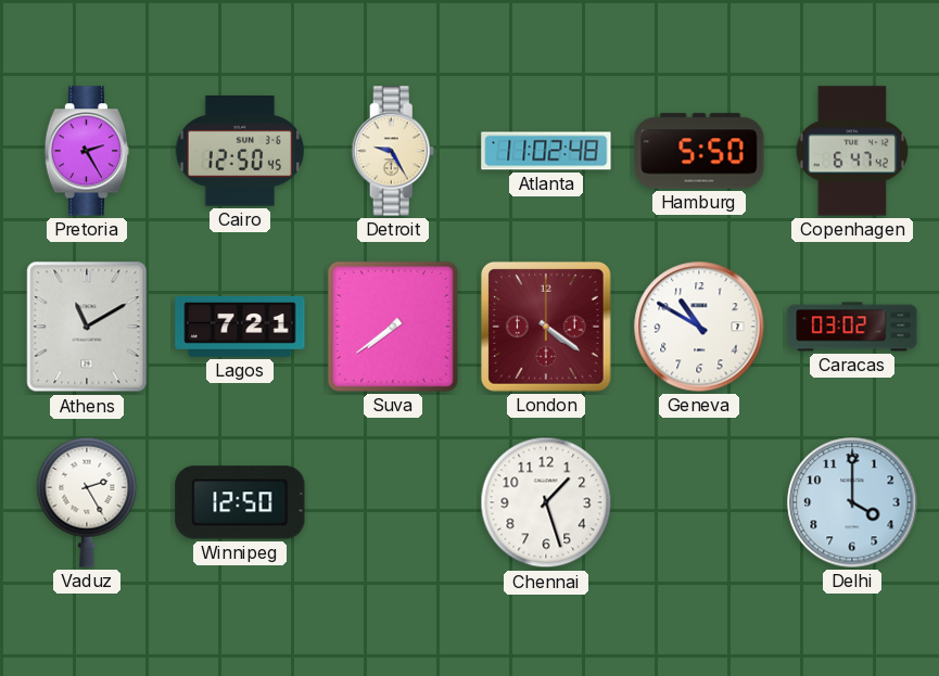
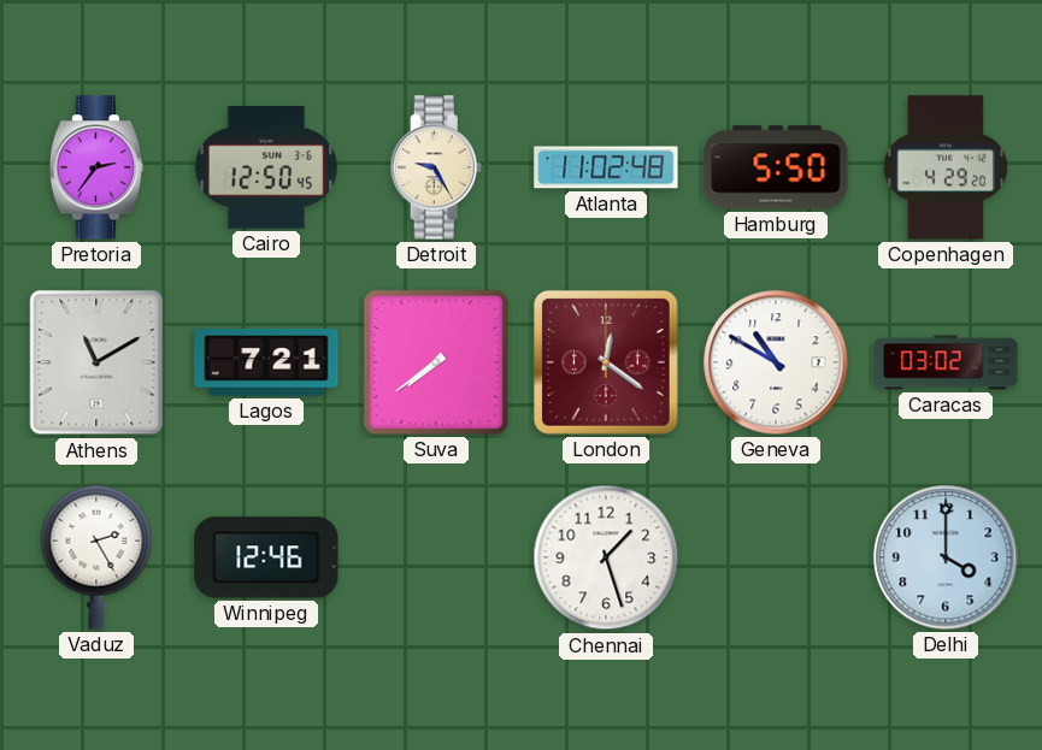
Pretoria: 2:25 -> 2:36
Copenhagen: 6:47 -> 4:29
London: 4:21 -> 12:21
Winnipeg: 12:50 -> 12:46
